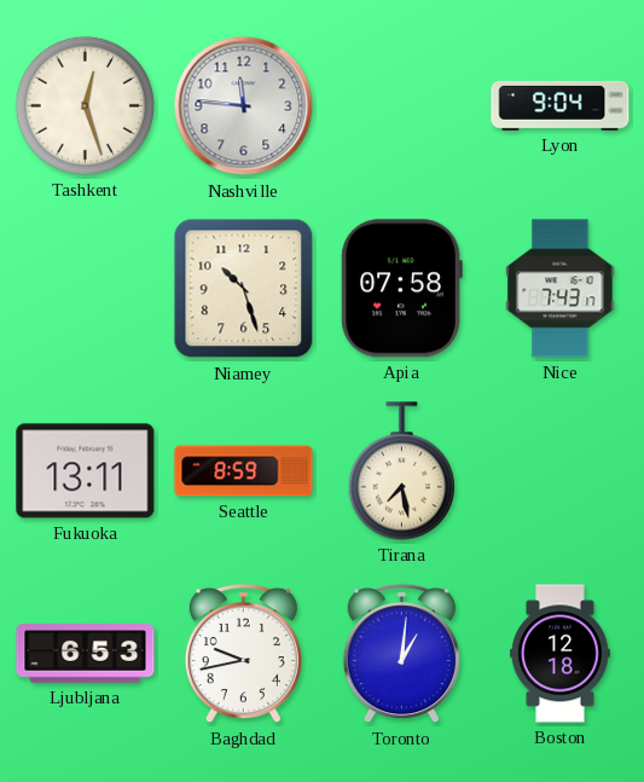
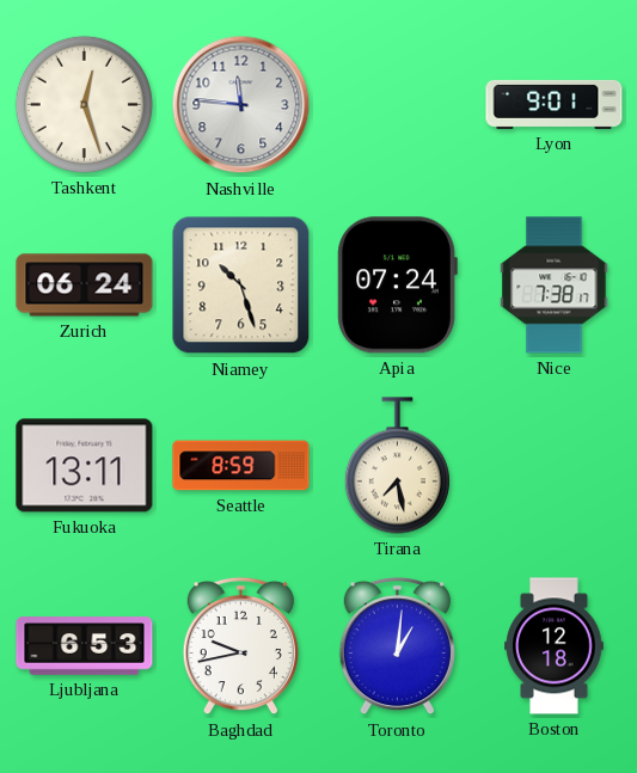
Lyon: 9:04 -> 9:01
Zurich: none -> 06:24
Apia: 07:58 -> 07:24
Nice: 7:43 -> 7:38
